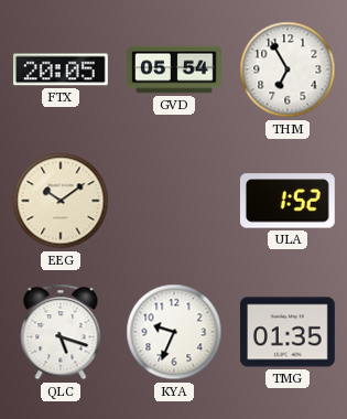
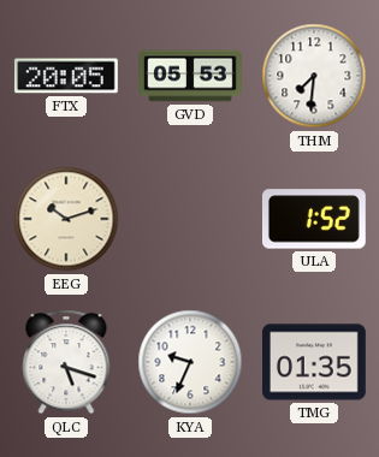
GVD: 05:54 -> 05:53
THM: 6:55 -> 7:31
EEG: 10:09 -> 10:12
